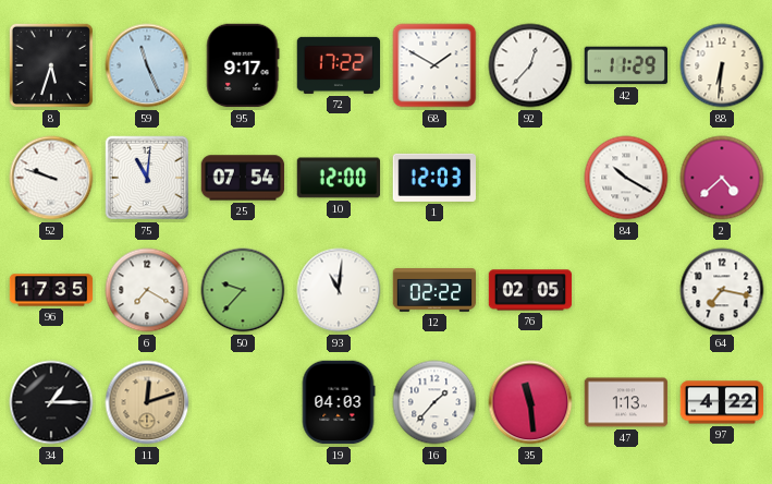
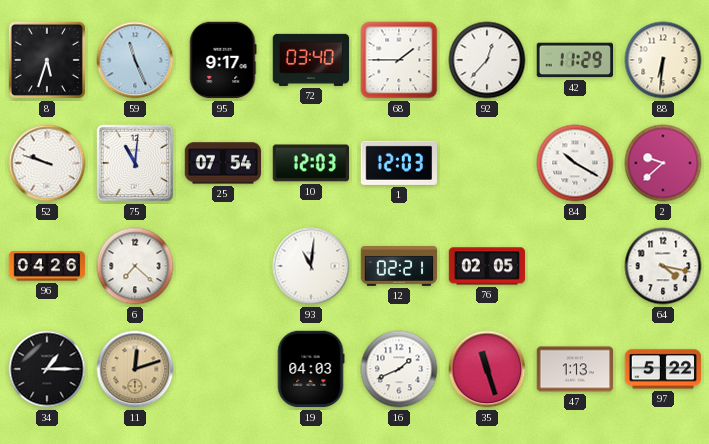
72: 17:22 -> 03:40
68: 1:50 -> 1:45
10: 12:00 -> 12:03
2: 4:38 -> 9:38
96: 17:35 -> 04:26
6: 7:20 -> 7:22
50: 9:37 -> none
12: 02:22 -> 02:21
64: 7:17 -> 4:17
16: 1:37 -> 1:41
35: 11:29 -> 11:27
97: 4:22 -> 5:22
